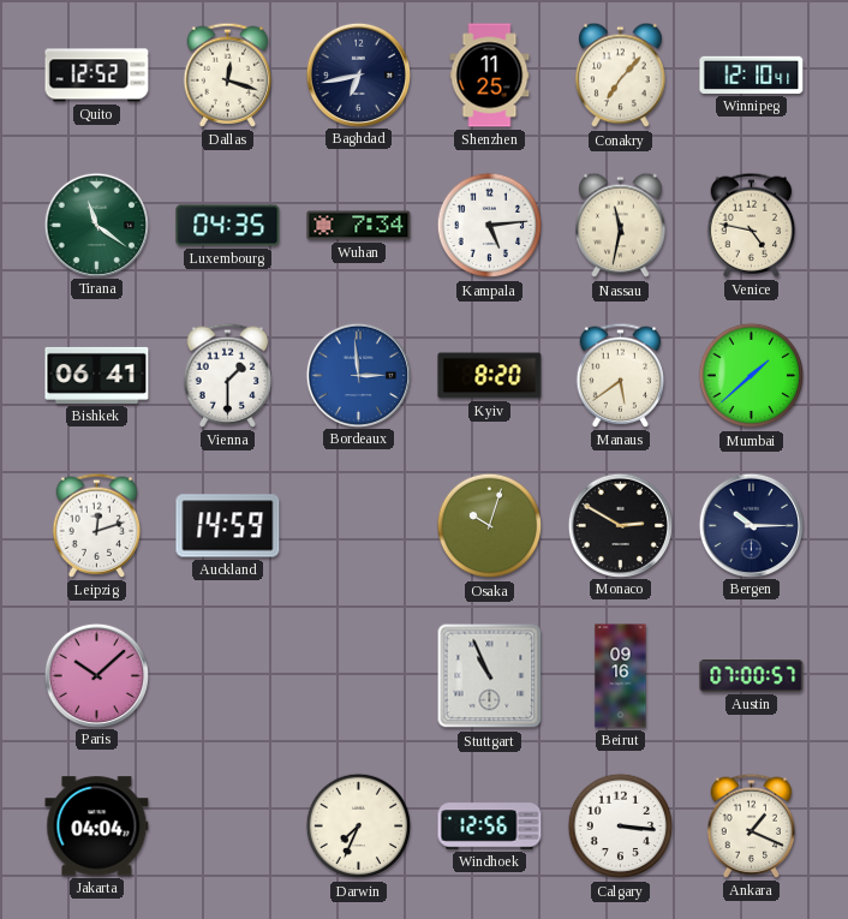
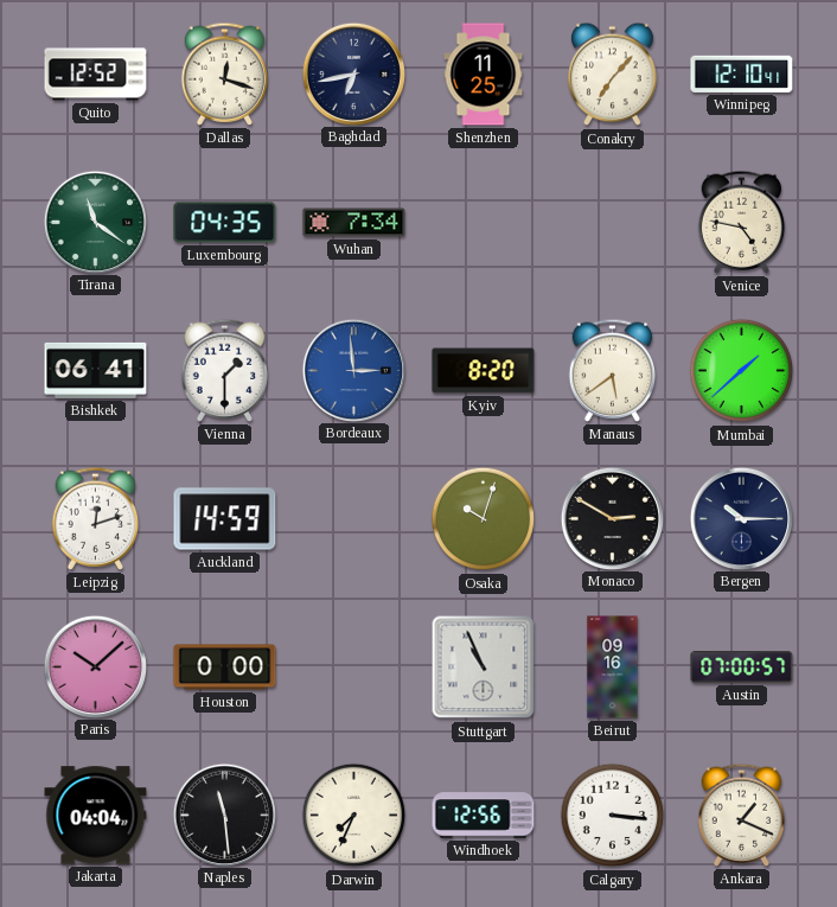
Kampala: 5:14 -> none
Nassau: 11:32 -> none
Houston: none -> 0:00
Naples: none -> 11:29
